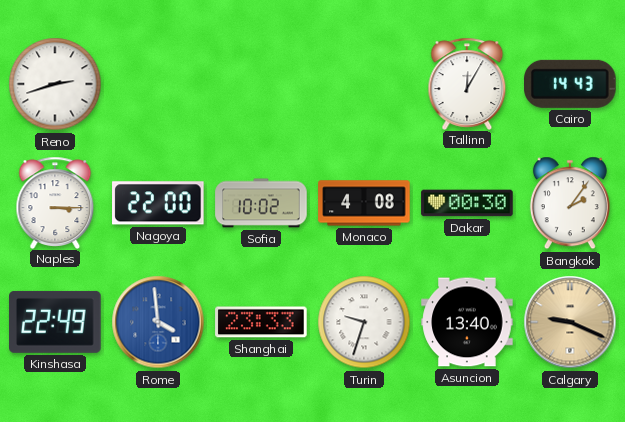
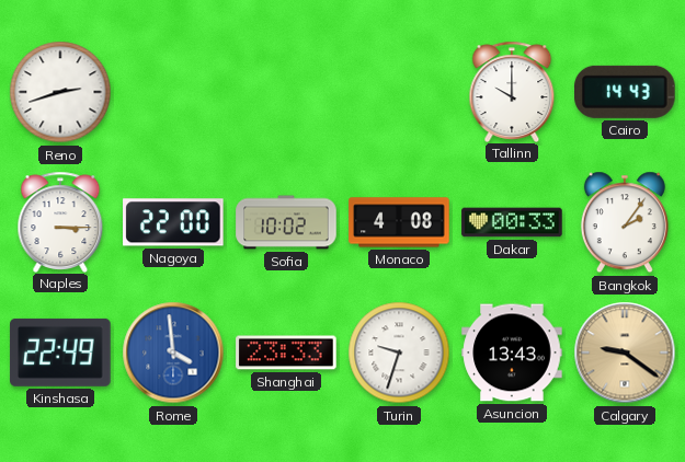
Tallinn: 12:05 -> 10:00
Dakar: 00:30 -> 00:33
Asuncion: 13:40 -> 13:43
Calgary: 9:19 -> 9:21
